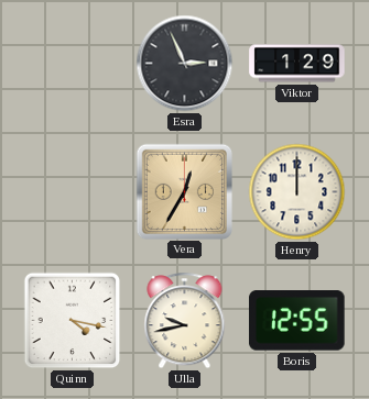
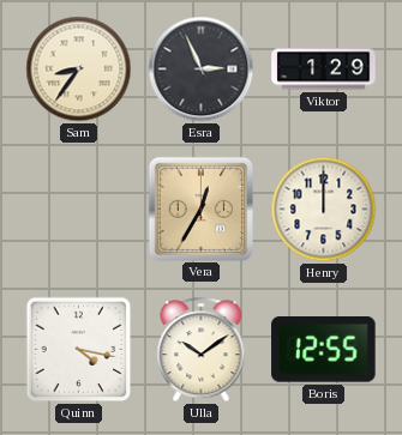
Sam: none -> 8:36
Ulla: 9:43 -> 10:09
